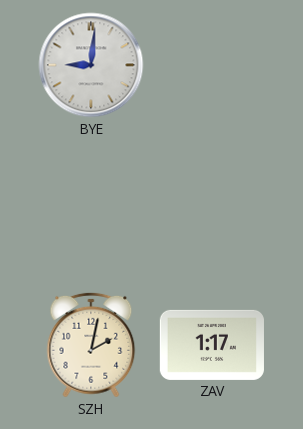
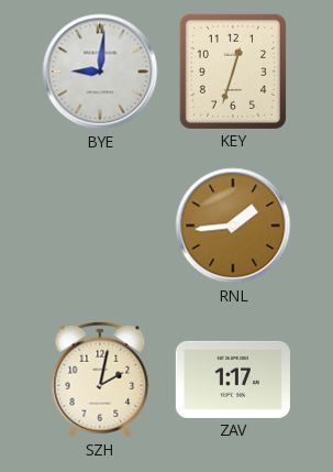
KEY: none -> 12:33
RNL: none -> 1:44
